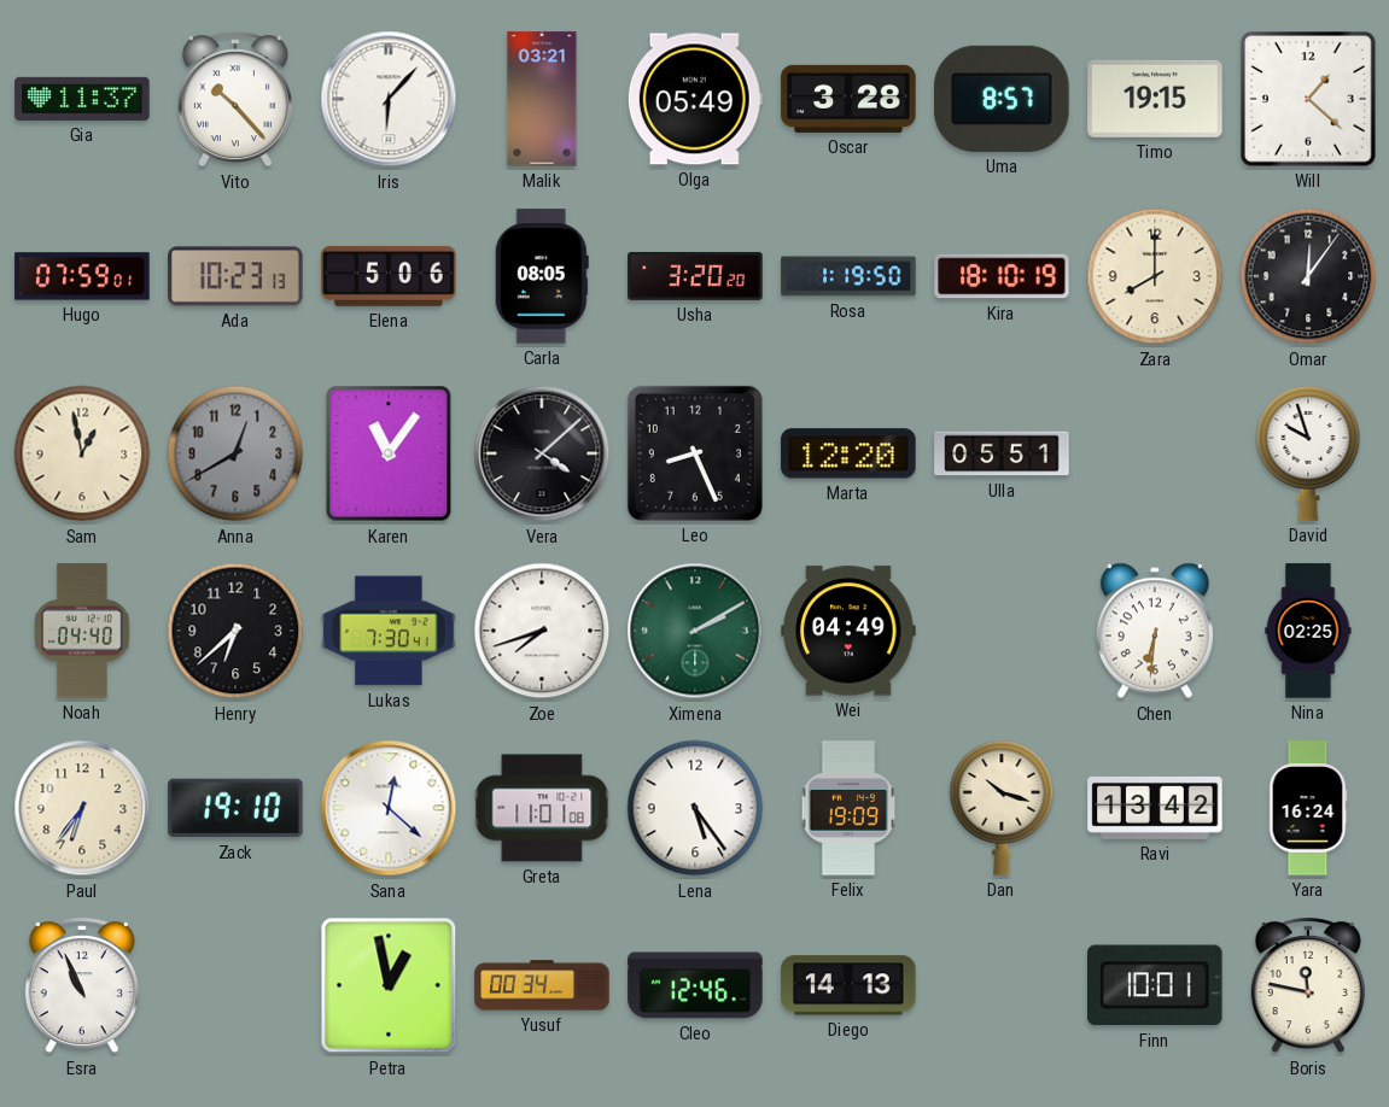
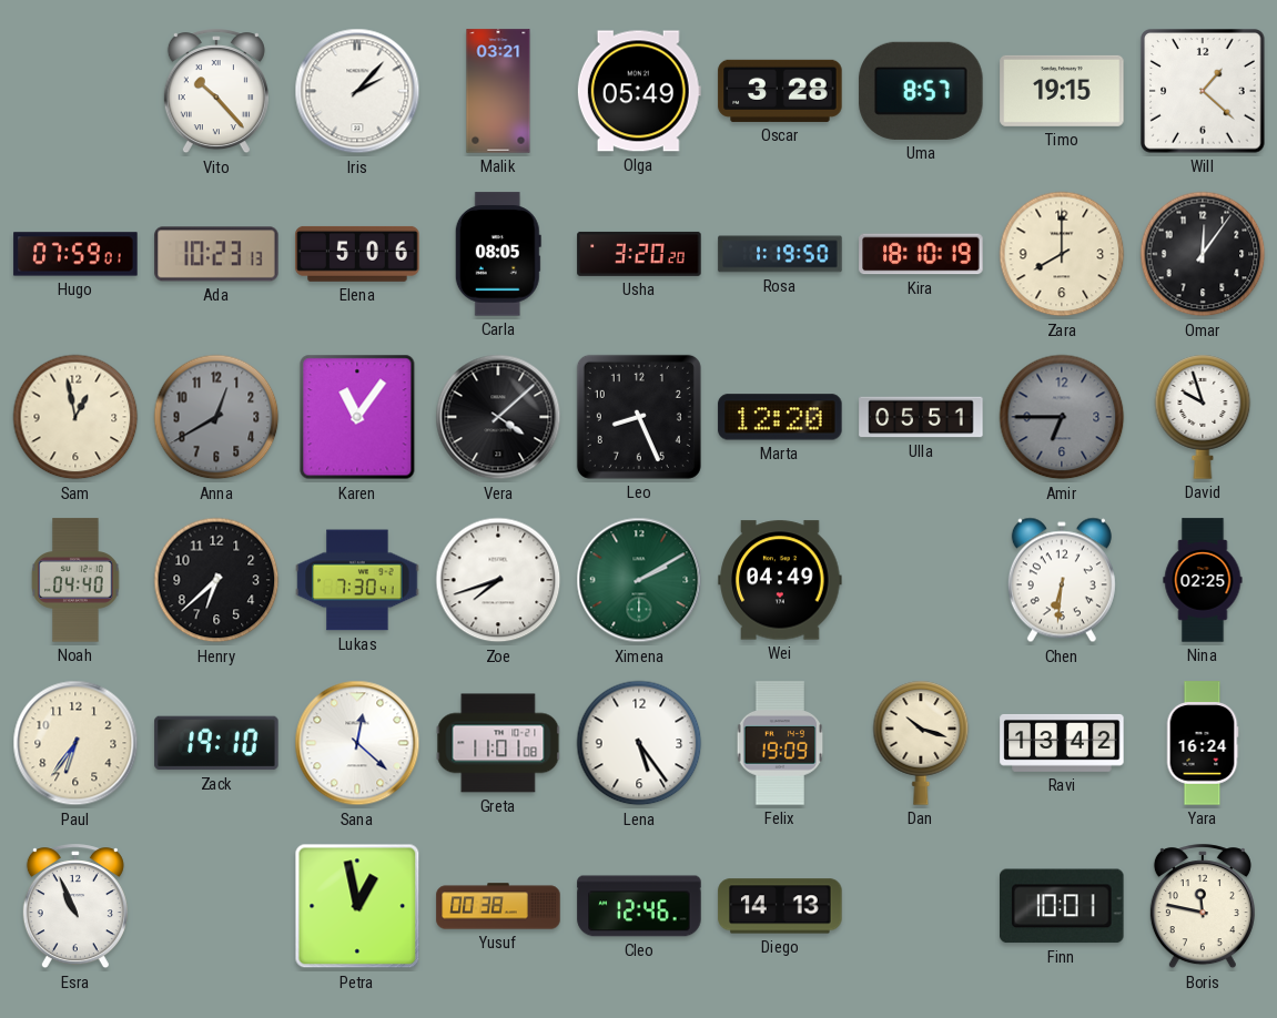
Gia: 11:37 -> none
Iris: 6:07 -> 2:07
Amir: none -> 6:45
Yusuf: 00:34 -> 00:38
